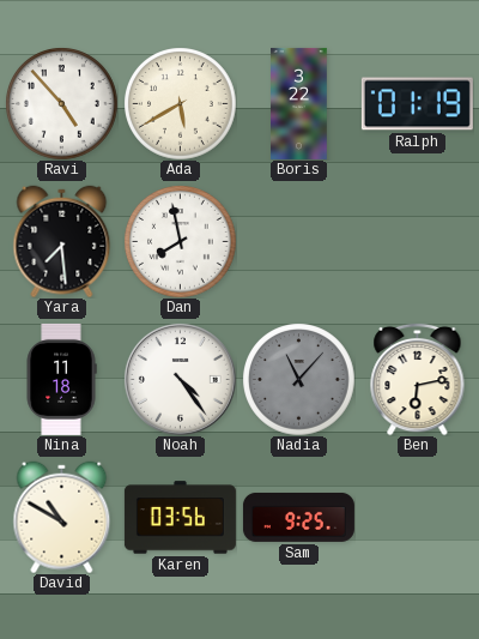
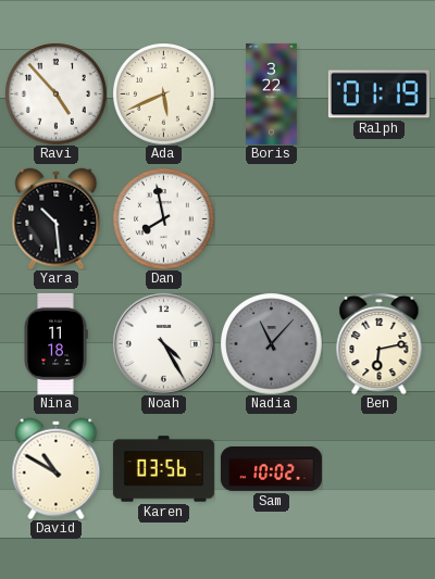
Ada: 5:40 -> 5:41
Yara: 7:29 -> 10:29
Noah: 4:24 -> 4:25
Sam: 9:25 -> 10:02
